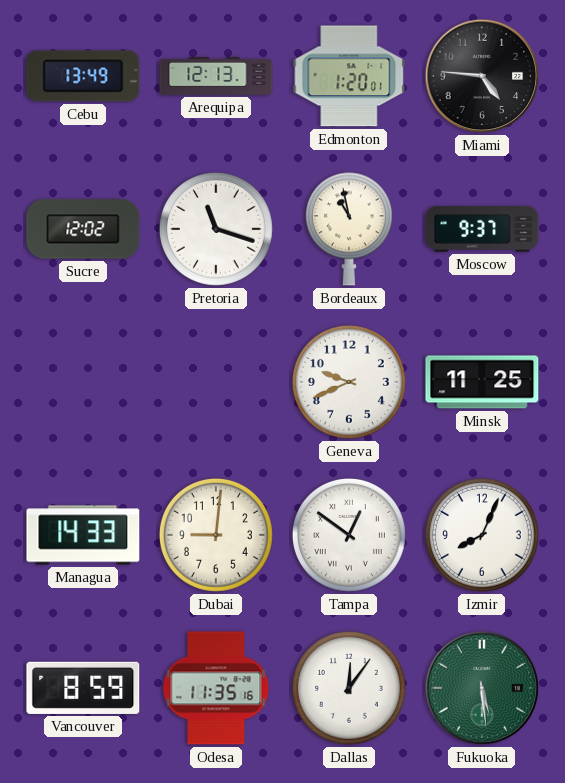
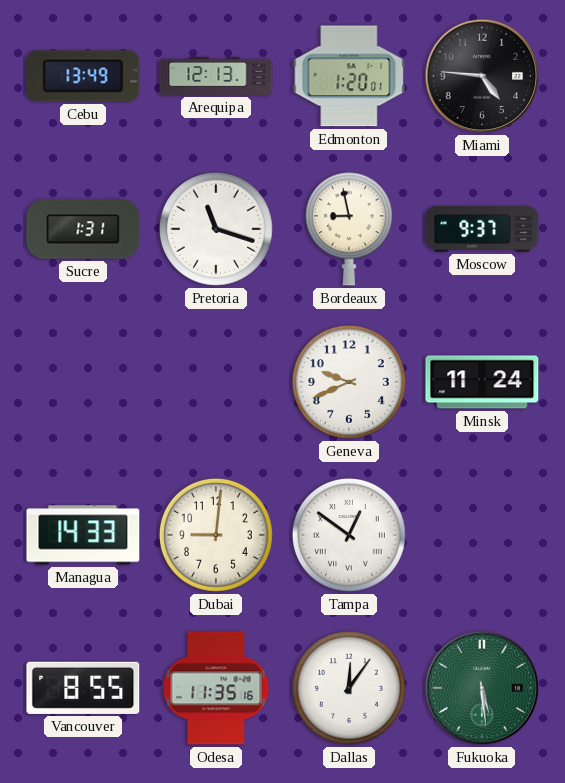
Sucre: 12:02 -> 1:31
Bordeaux: 10:58 -> 8:58
Minsk: 11:25 -> 11:24
Izmir: 8:04 -> none
Vancouver: 8:59 -> 8:55
